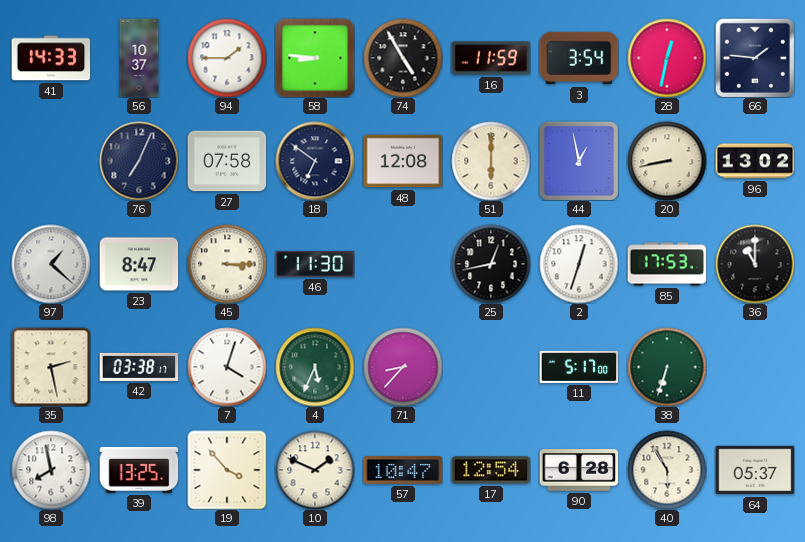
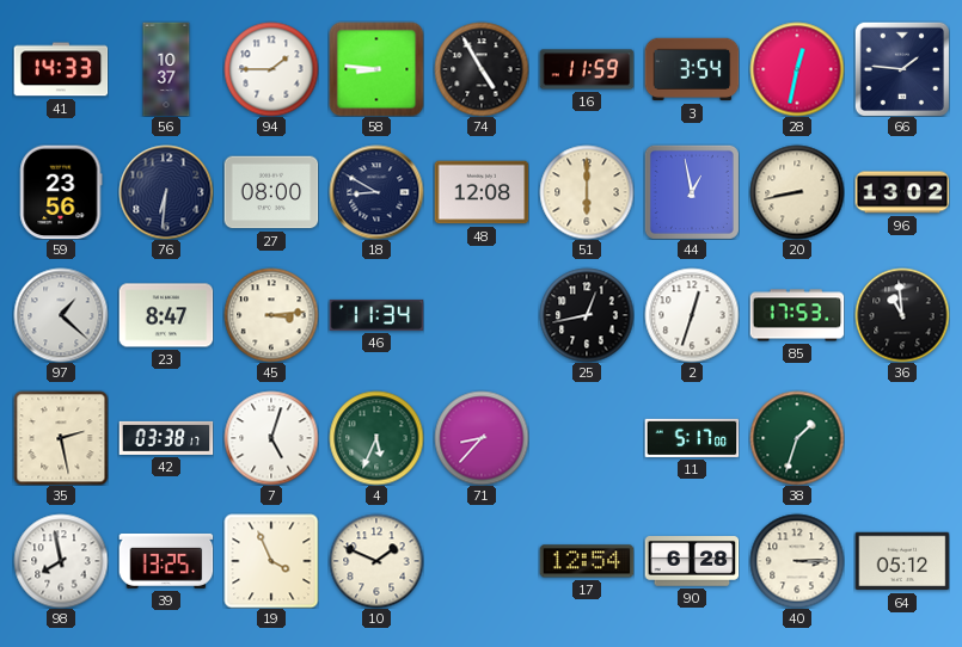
59: none -> 23:56
76: 7:04 -> 6:31
27: 07:58 -> 08:00
18: 6:51 -> 8:50
45: 3:15 -> 3:14
46: 11:30 -> 11:34
36: 11:00 -> 10:59
7: 4:03 -> 5:03
38: 6:33 -> 1:33
19: 3:53 -> 3:56
57: 10:47 -> none
40: 5:55 -> 3:15
64: 05:37 -> 05:12
